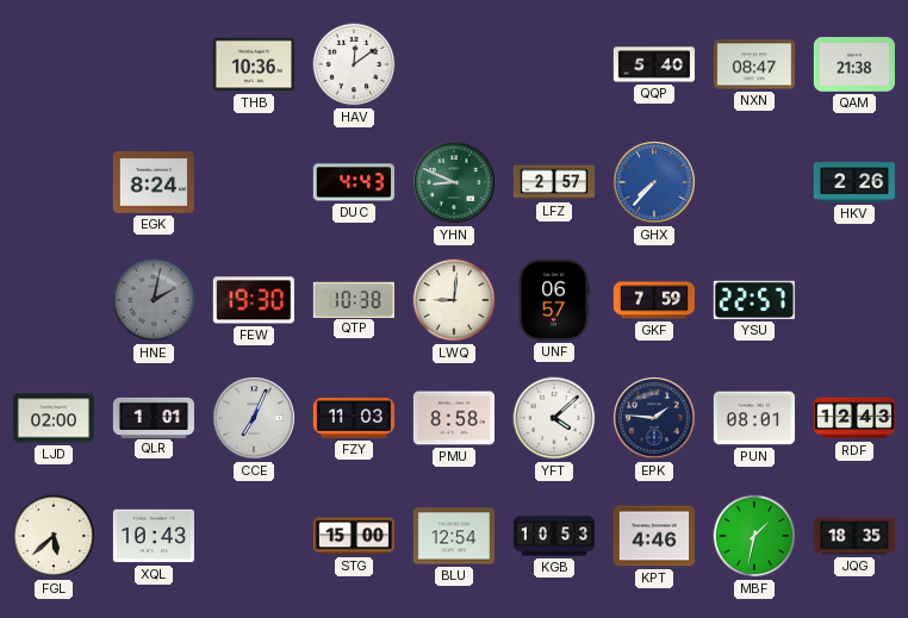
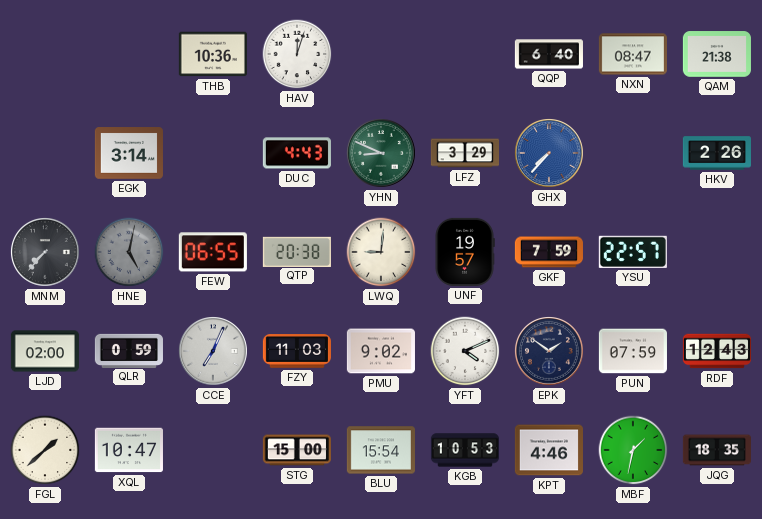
HAV: 12:09 -> 12:03
QQP: 5:40 -> 6:40
EGK: 8:24 -> 3:14
LFZ: 2:57 -> 3:29
MNM: none -> 7:37
HNE: 2:02 -> 5:02
FEW: 19:30 -> 06:55
QTP: 10:38 -> 20:38
UNF: 06:57 -> 19:57
QLR: 1:01 -> 0:59
PMU: 8:58 -> 9:02
YFT: 4:08 -> 4:11
EPK: 1:46 -> 1:51
PUN: 08:01 -> 07:59
FGL: 5:38 -> 1:38
XQL: 10:43 -> 10:47
BLU: 12:54 -> 15:54
